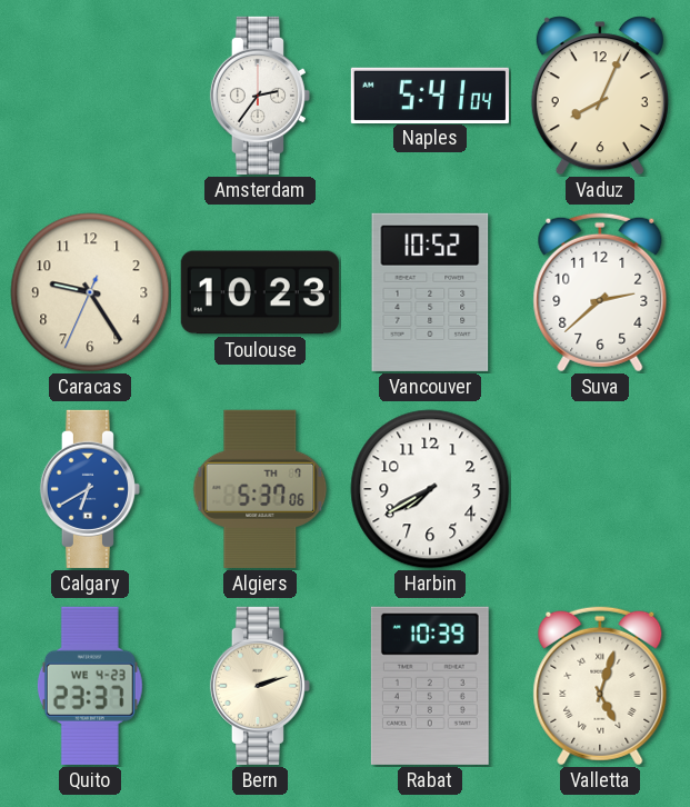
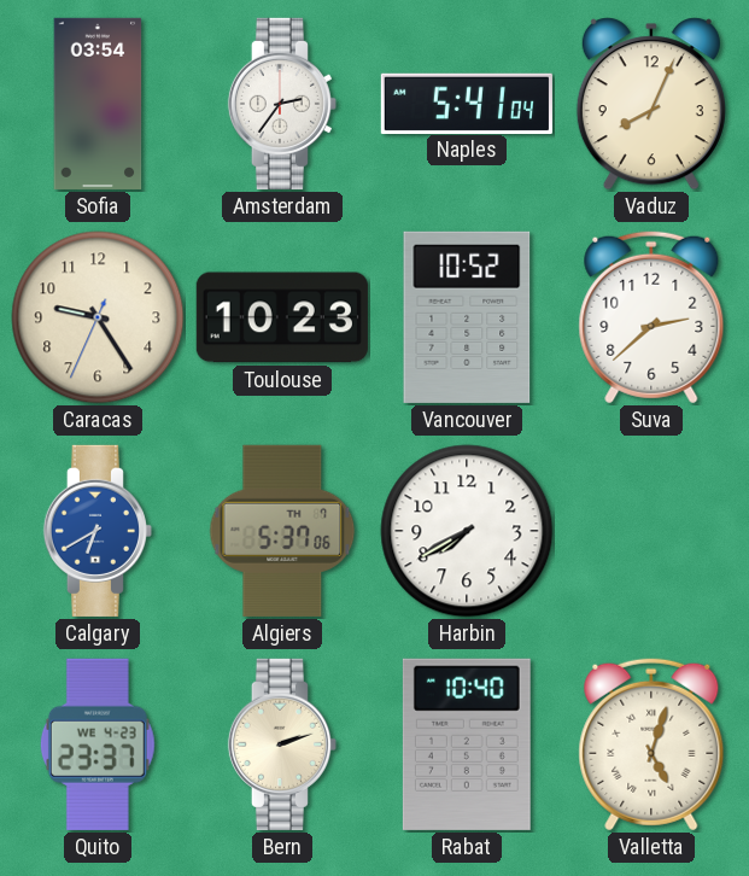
Sofia: none -> 03:54
Rabat: 10:39 -> 10:40
